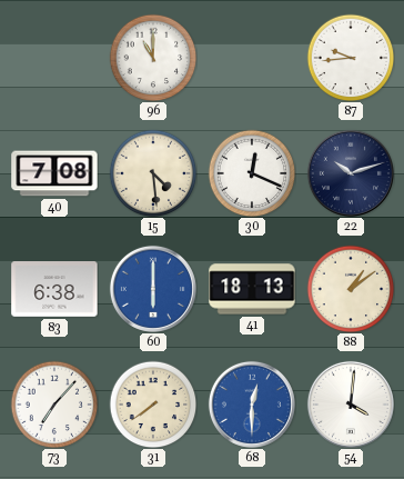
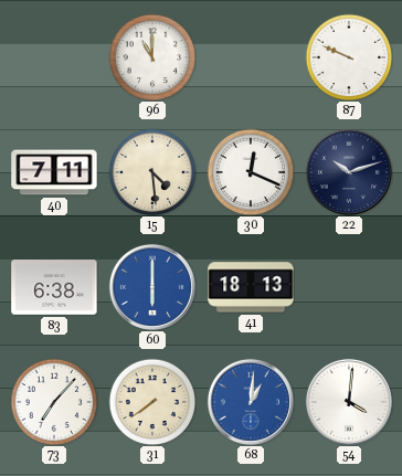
87: 9:44 -> 9:49
40: 7:08 -> 7:11
88: 1:09 -> none
68: 12:30 -> 1:01
